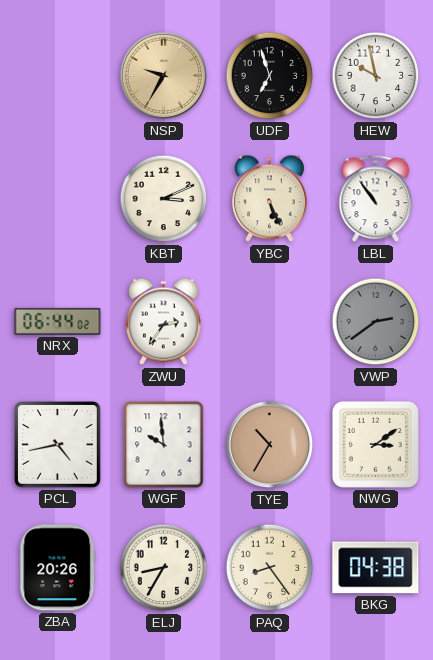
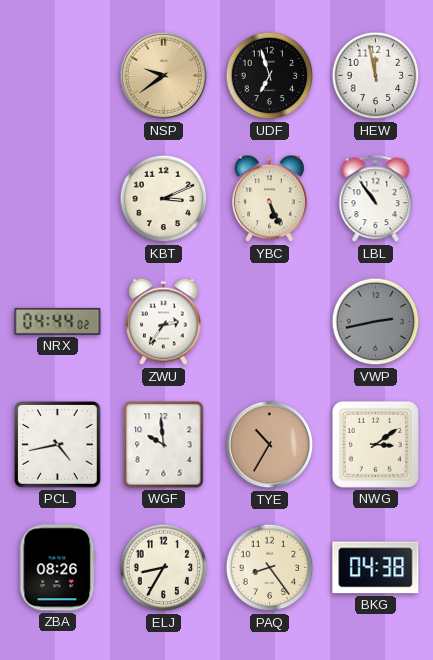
NSP: 9:35 -> 9:39
HEW: 9:58 -> 11:58
NRX: 06:44 -> 04:44
VWP: 2:39 -> 2:43
ZBA: 20:26 -> 08:26
